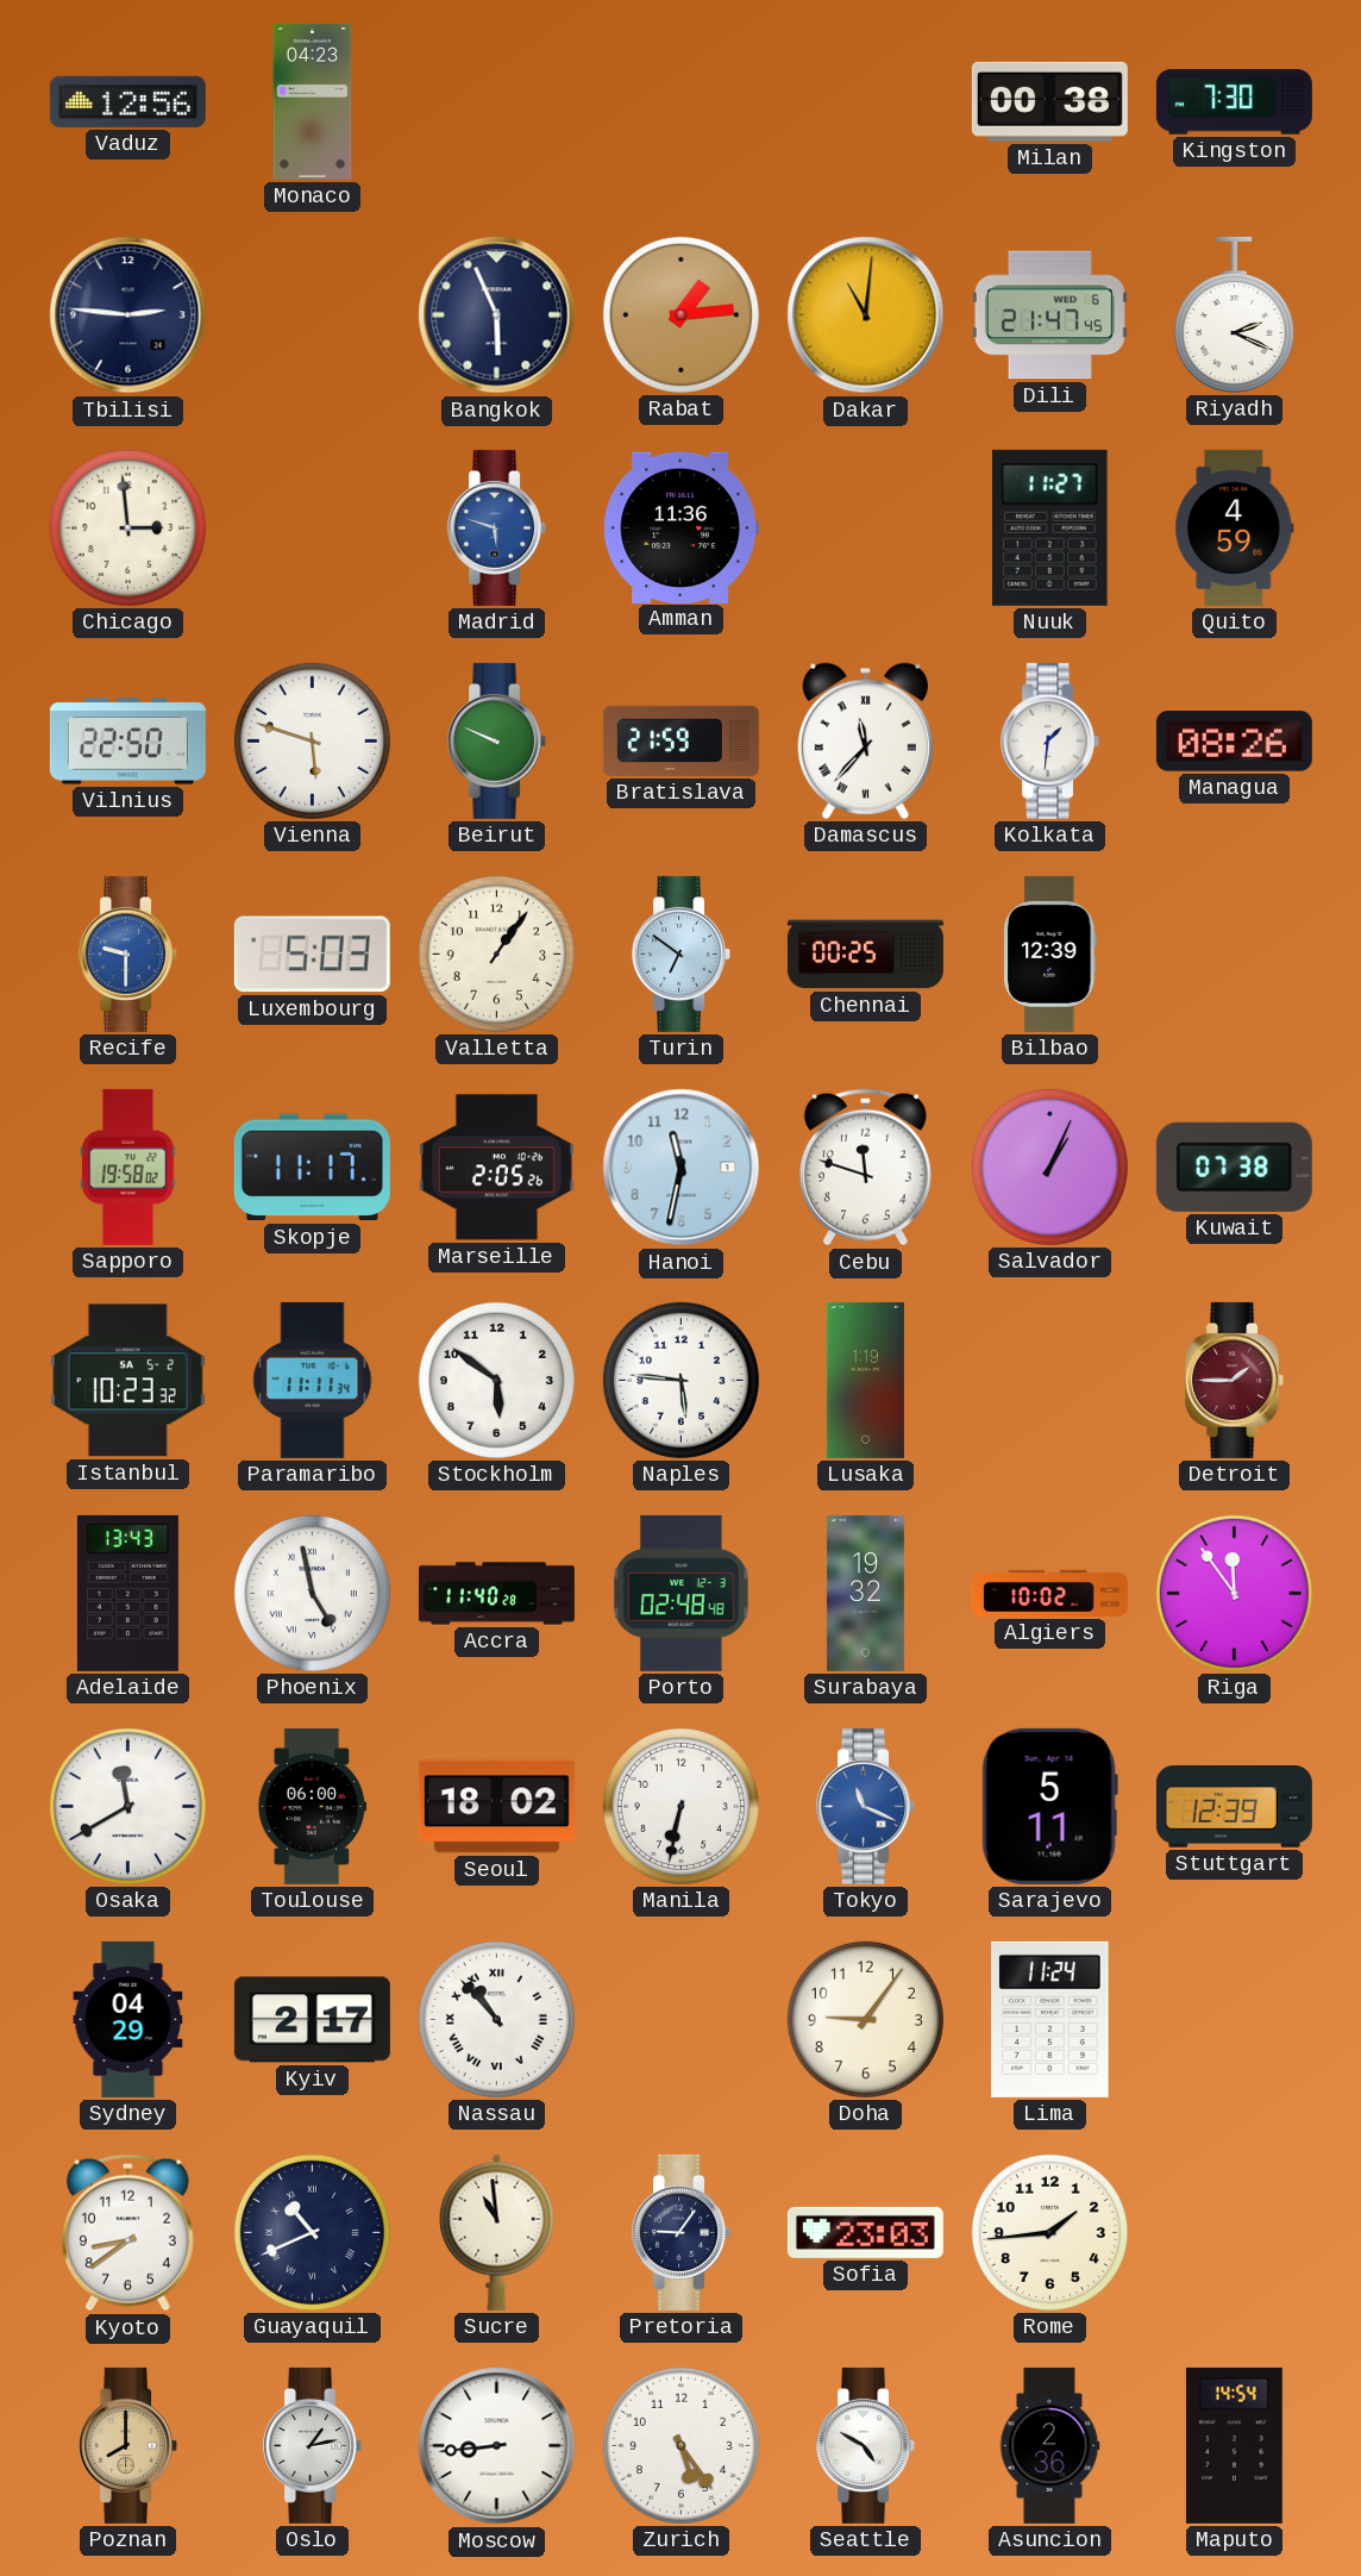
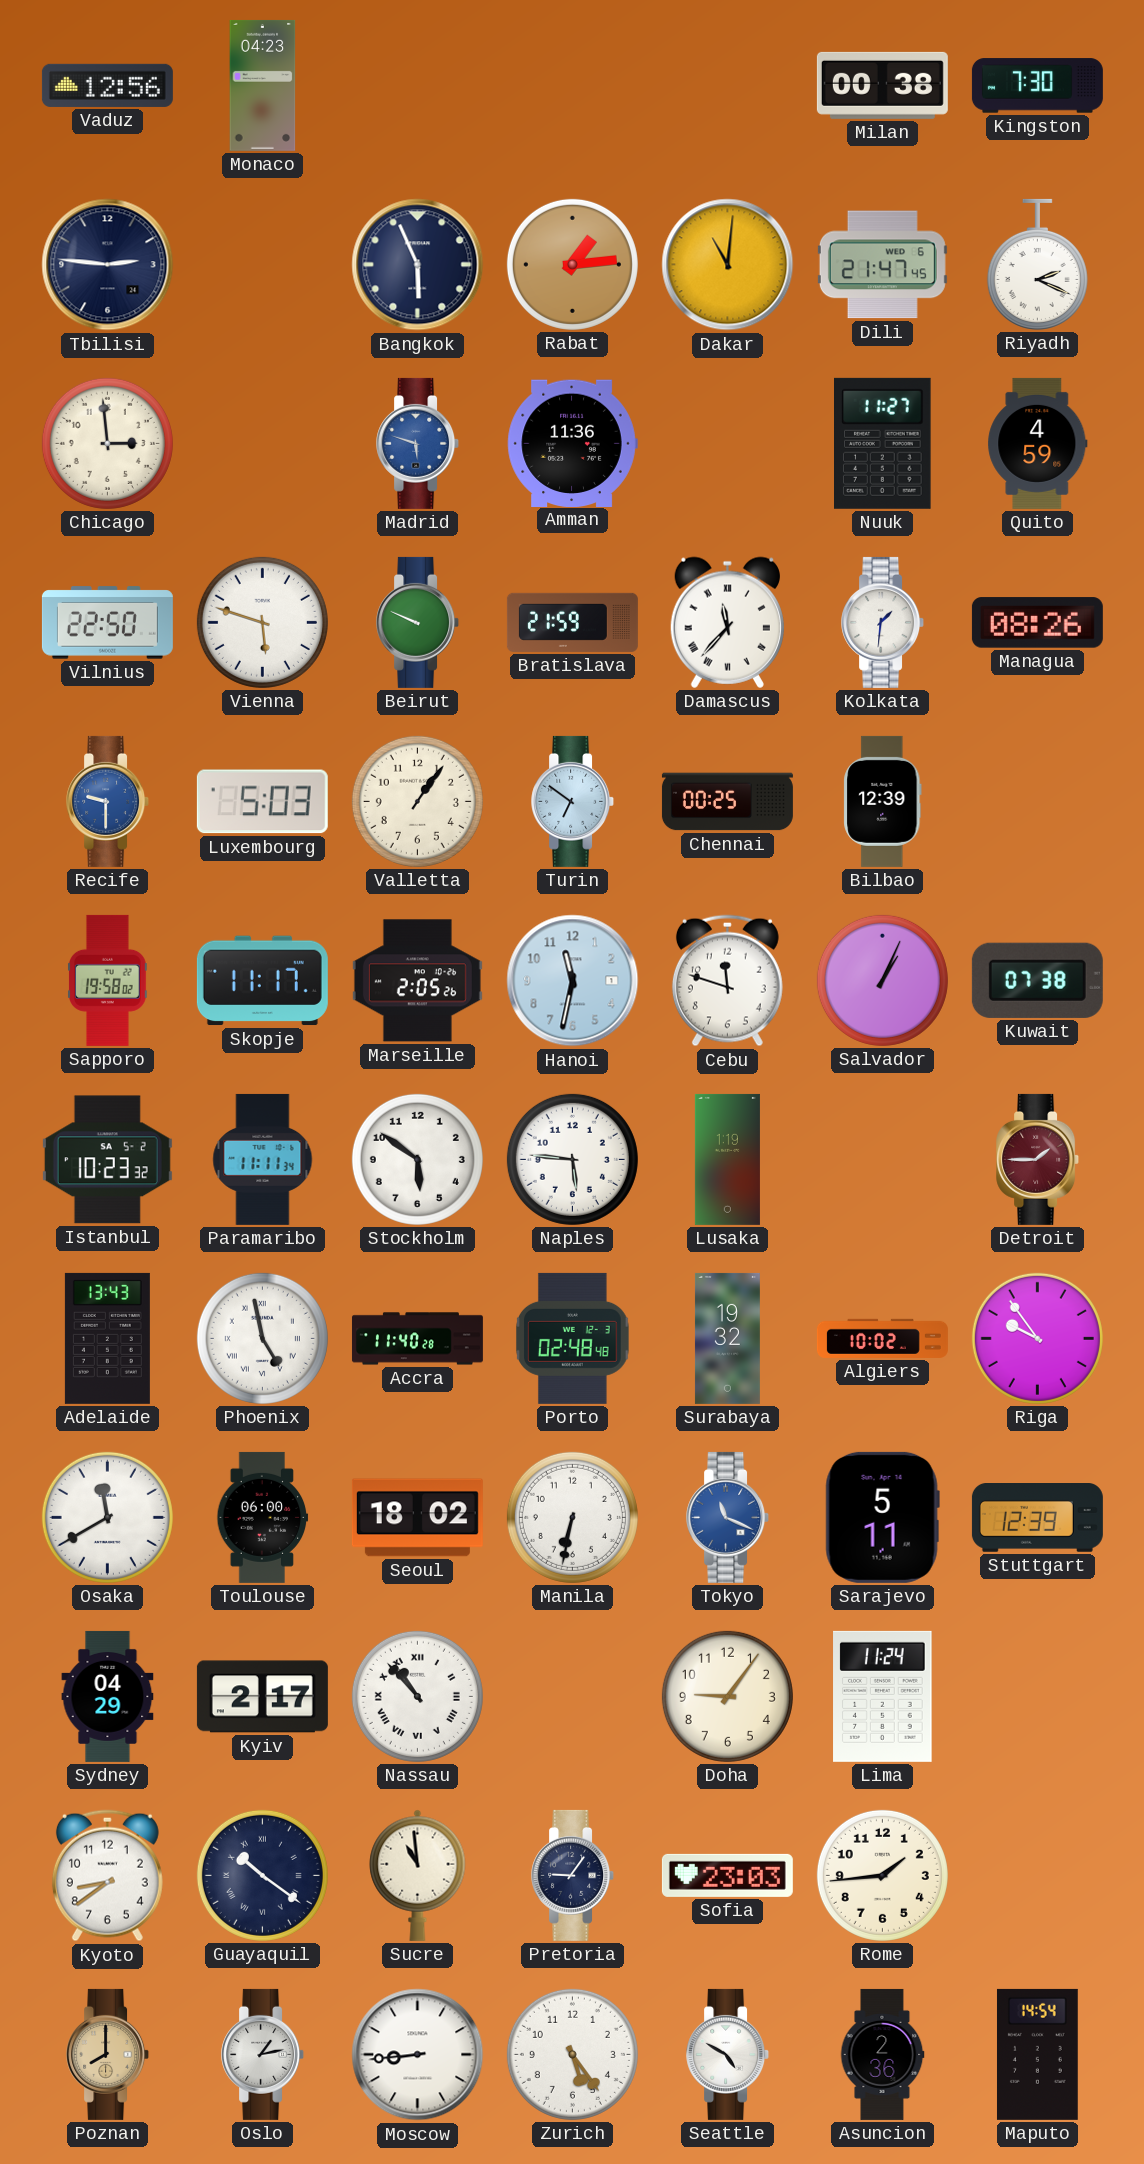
Riga: 11:54 -> 9:54
Guayaquil: 10:41 -> 10:21
